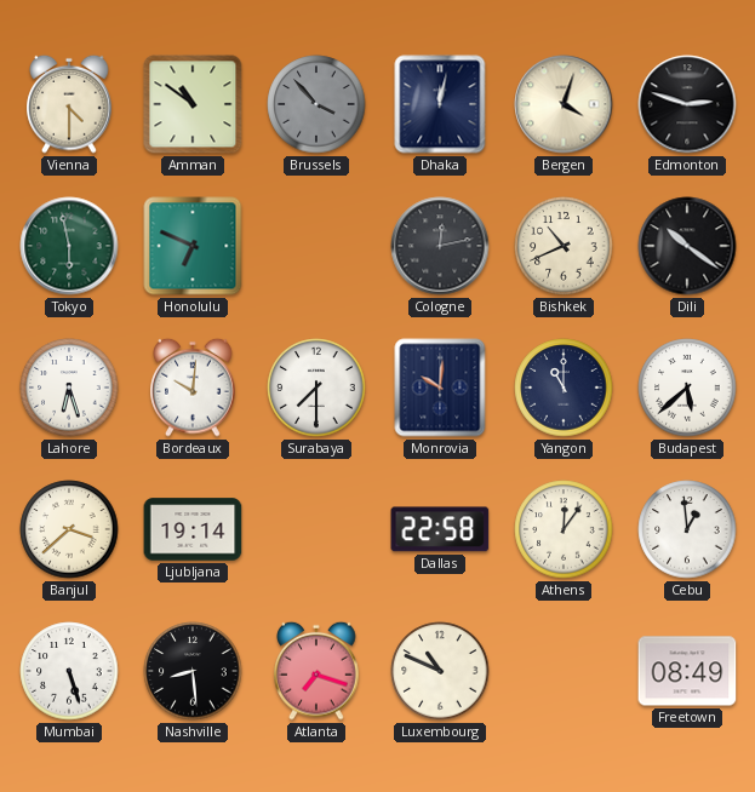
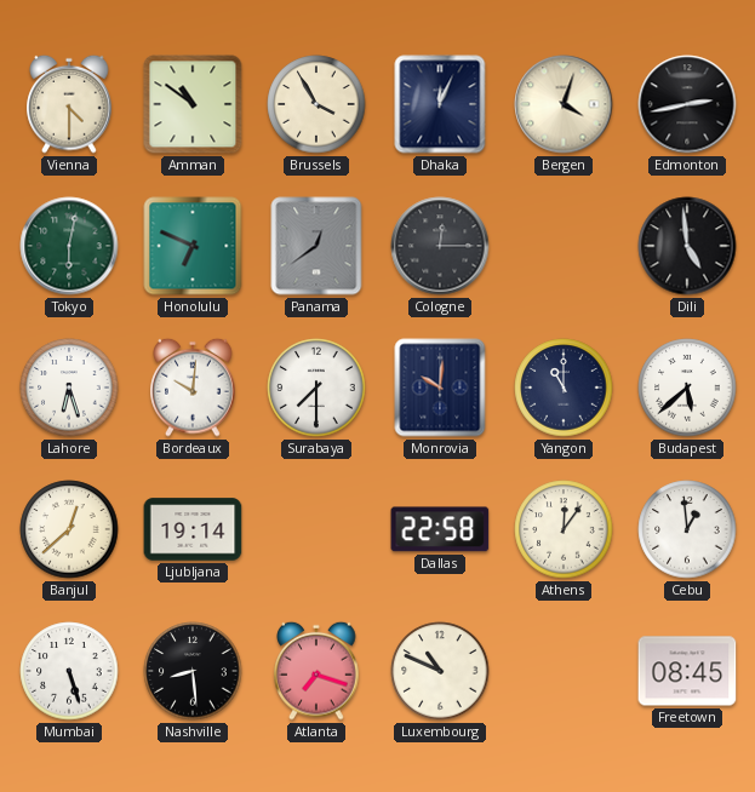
Brussels: 3:53 -> 3:55
Brussels dial: grey -> cream
Dhaka: 12:02 -> 12:04
Edmonton: 2:48 -> 2:43
Tokyo: 5:58 -> 6:02
Panama: none -> 12:39
Cologne: 12:13 -> 12:15
Bishkek: 10:41 -> none
Dili: 10:21 -> 4:59
Banjul: 3:38 -> 12:38
Freetown: 08:49 -> 08:45
